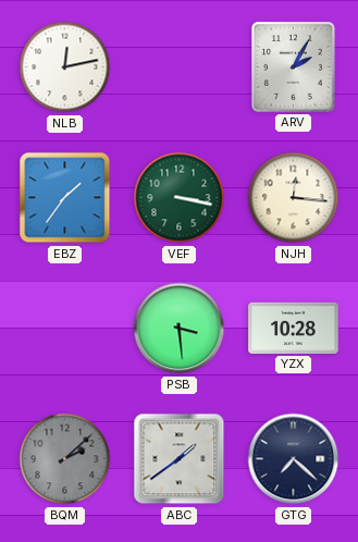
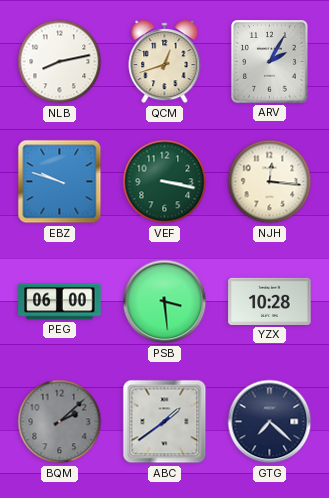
NLB: 12:13 -> 8:13
QCM: none -> 12:42
EBZ: 1:36 -> 9:48
PEG: none -> 06:00
